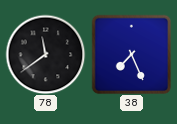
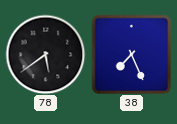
78: 11:39 -> 5:39
